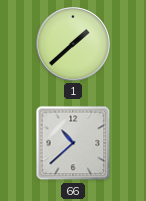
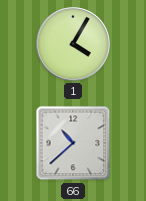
1: 1:38 -> 4:05
